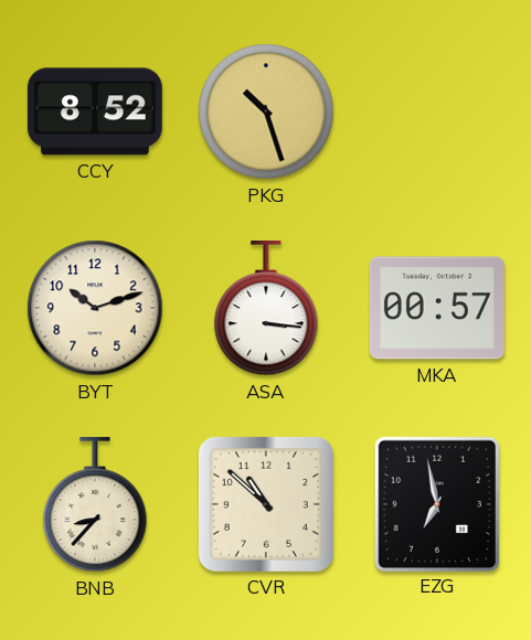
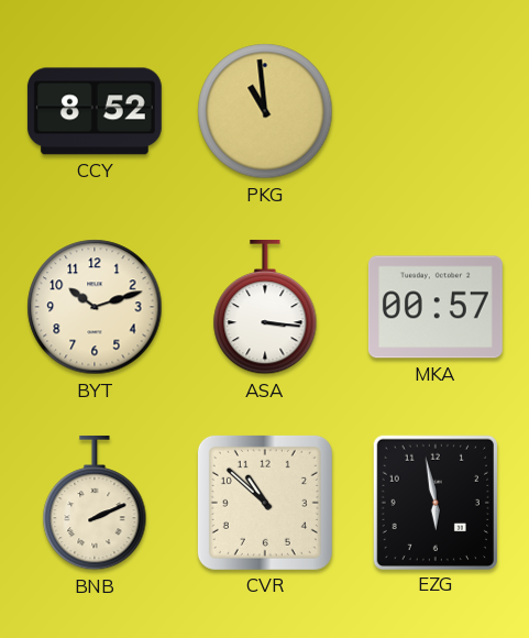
PKG: 10:27 -> 10:59
BNB: 8:37 -> 2:11
EZG: 6:58 -> 5:58
